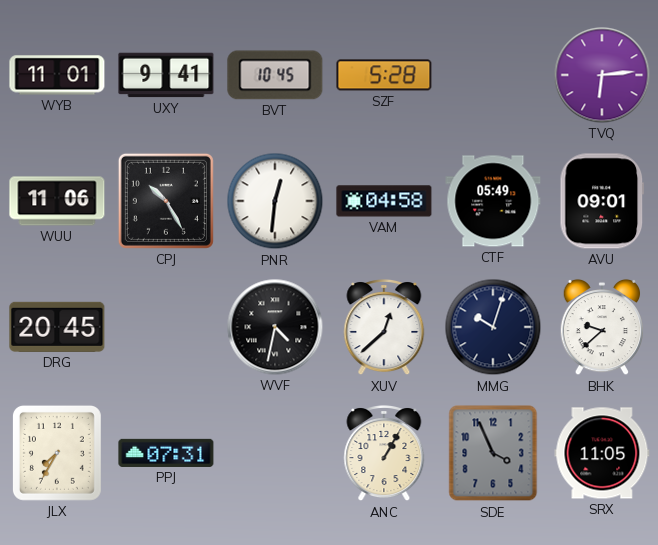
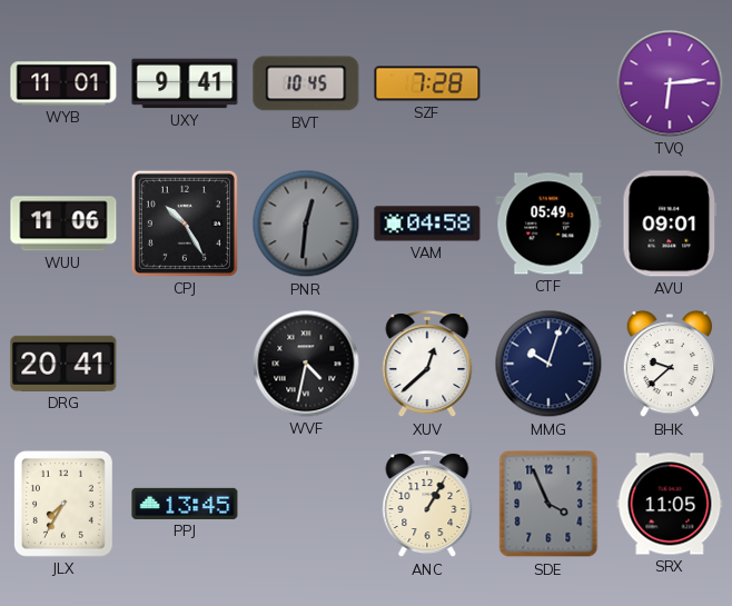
SZF: 5:28 -> 7:28
PNR dial: white -> grey
DRG: 20:45 -> 20:41
PPJ: 07:31 -> 13:45
